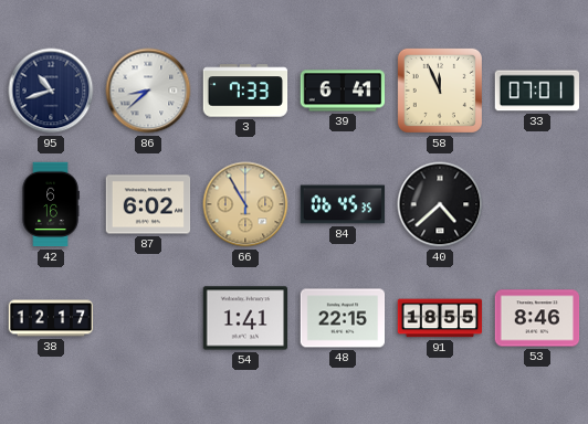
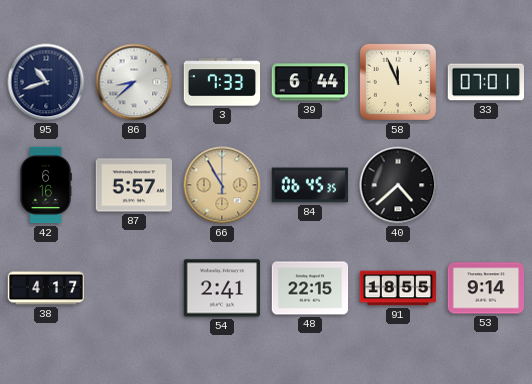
39: 6:41 -> 6:44
87: 6:02 -> 5:57
38: 12:17 -> 4:17
54: 1:41 -> 2:41
53: 8:46 -> 9:14
